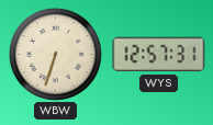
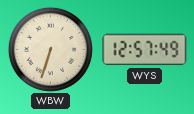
WYS: 12:57:31 -> 12:57:49
